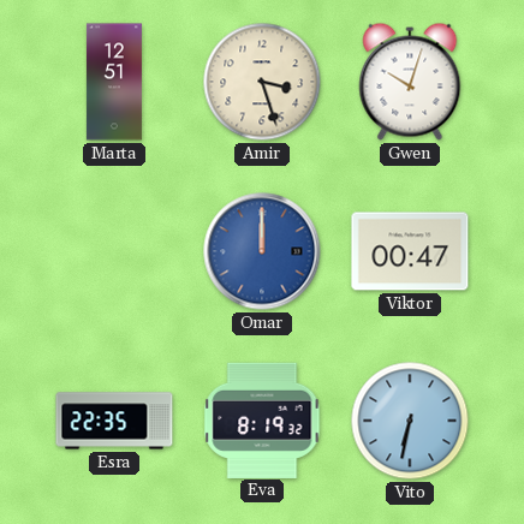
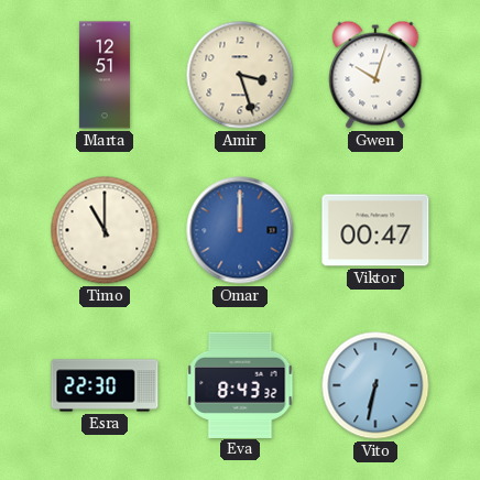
Timo: none -> 11:00
Esra: 22:35 -> 22:30
Eva: 8:19 -> 8:43
